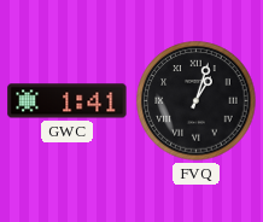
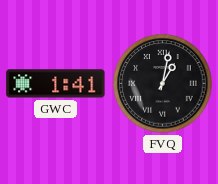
FVQ: 1:03 -> 1:02
